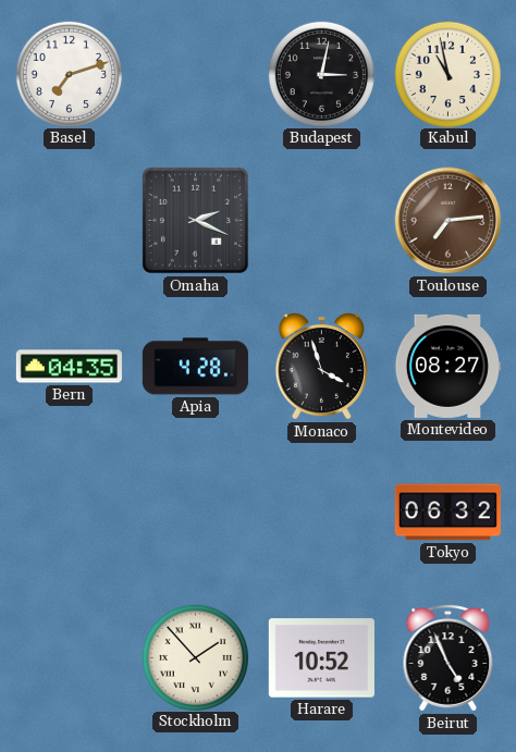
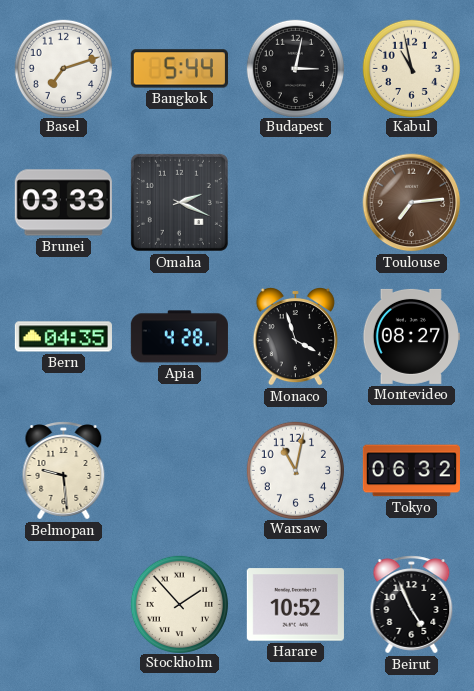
Bangkok: none -> 5:44
Brunei: none -> 03:33
Belmopan: none -> 9:29
Warsaw: none -> 11:02
